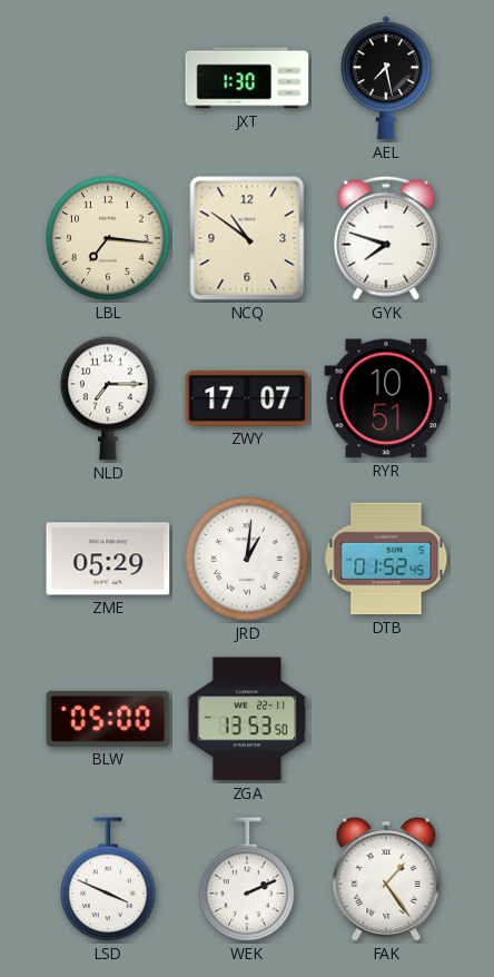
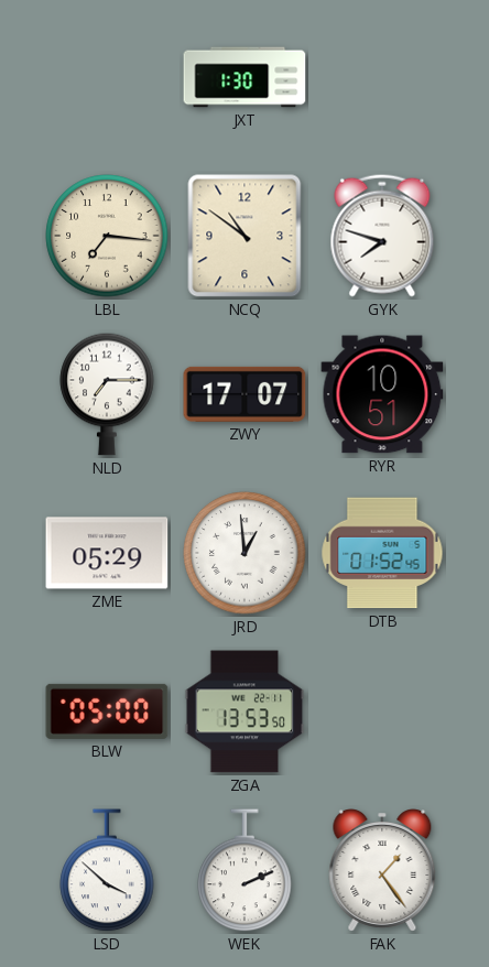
AEL: 7:28 -> none
JRD: 1:01 -> 12:59
LSD: 3:49 -> 3:52
